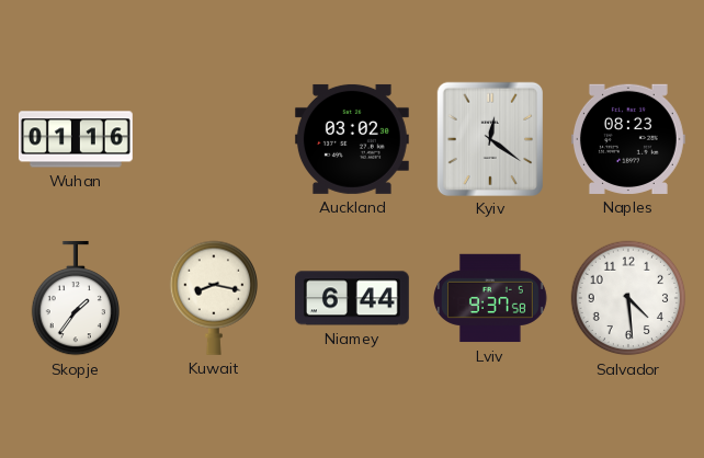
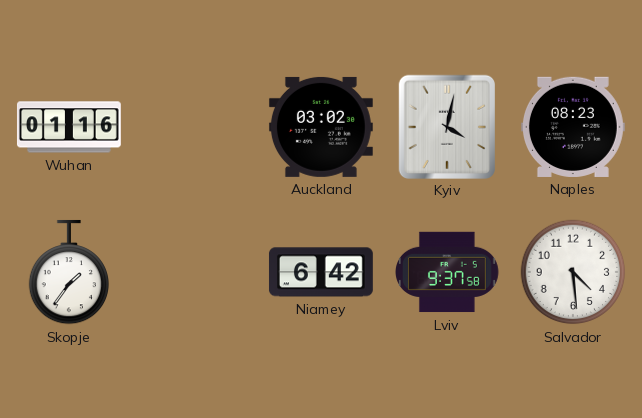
Kyiv: 12:21 -> 4:02
Kuwait: 8:17 -> none
Niamey: 6:44 -> 6:42
